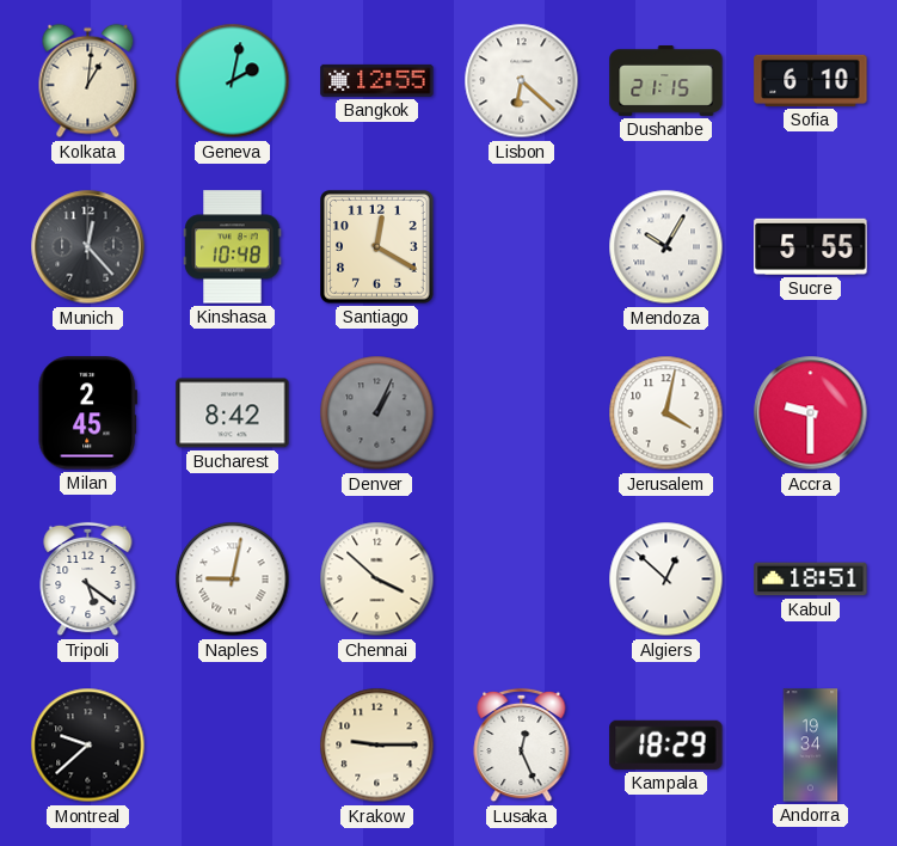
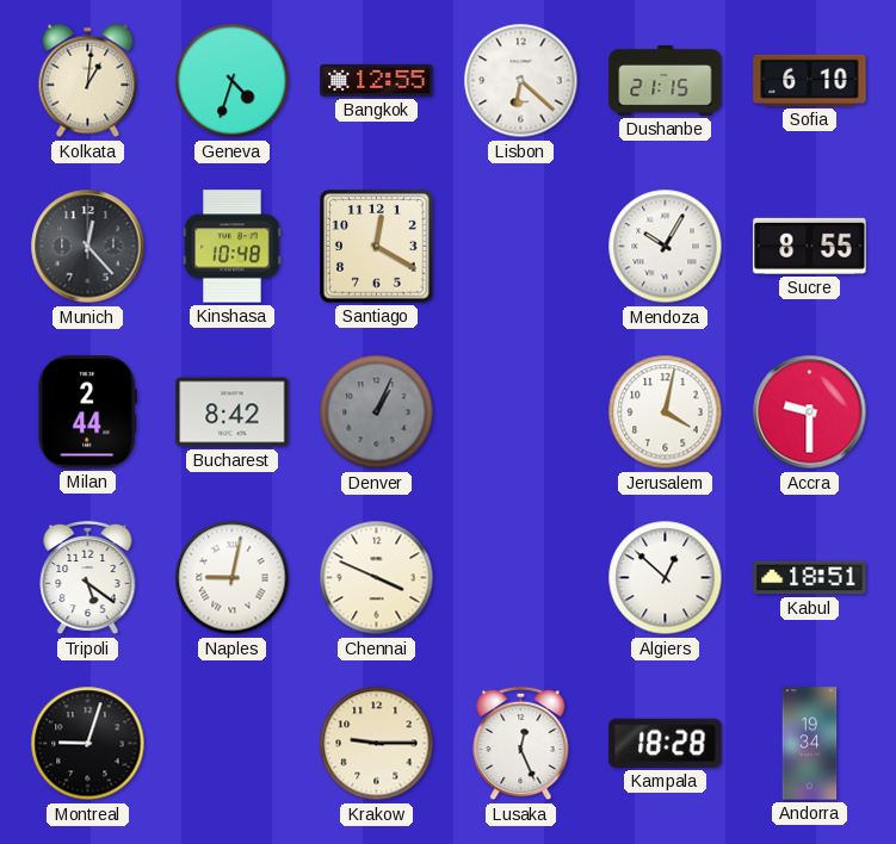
Geneva: 2:02 -> 4:33
Sucre: 5:55 -> 8:55
Milan: 2:45 -> 2:44
Chennai: 3:52 -> 3:49
Montreal: 9:38 -> 9:03
Kampala: 18:29 -> 18:28
